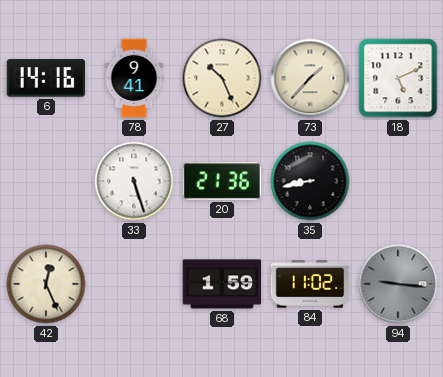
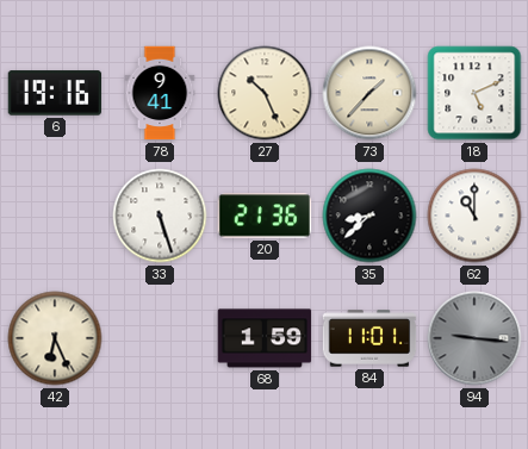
6: 14:16 -> 19:16
35: 8:43 -> 8:38
62: none -> 11:00
42: 12:26 -> 6:26
84: 11:02 -> 11:01
